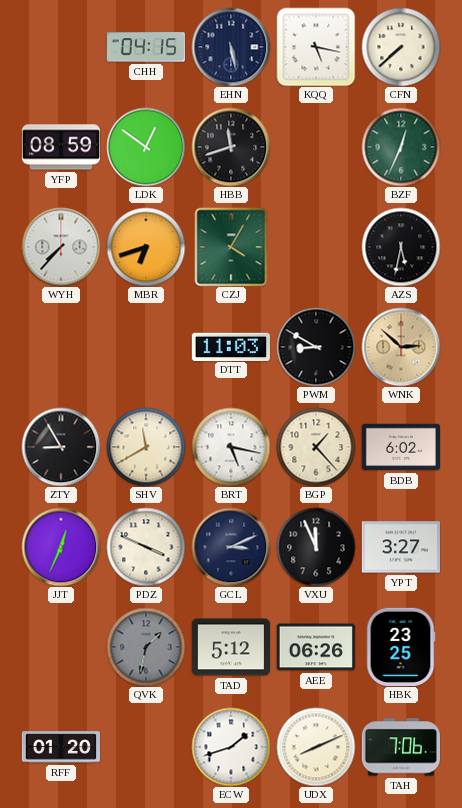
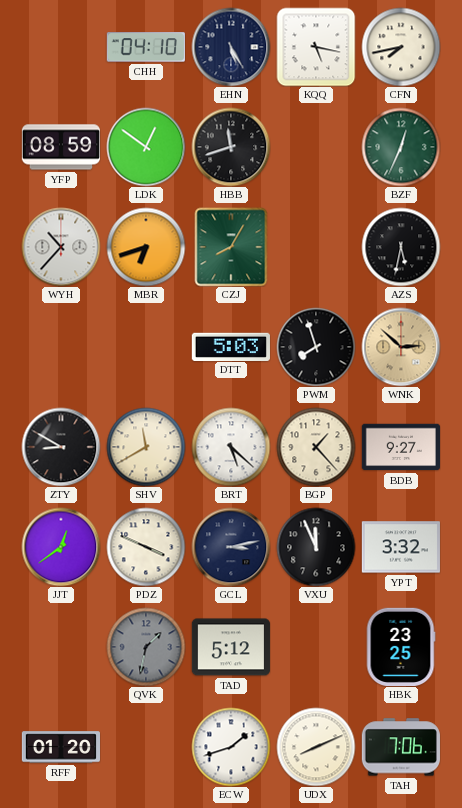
CHH: 04:15 -> 04:10
EHN: 5:28 -> 5:25
CFN: 7:38 -> 7:43
WYH: 7:37 -> 10:37
CZJ: 4:05 -> 8:05
DTT: 11:03 -> 5:03
PWM: 8:50 -> 7:57
ZTY: 8:55 -> 8:50
BRT: 5:17 -> 5:22
BDB: 6:02 -> 9:27
JJT: 12:34 -> 12:39
GCL: 3:11 -> 3:13
YPT: 3:27 -> 3:32
AEE: 06:26 -> none
